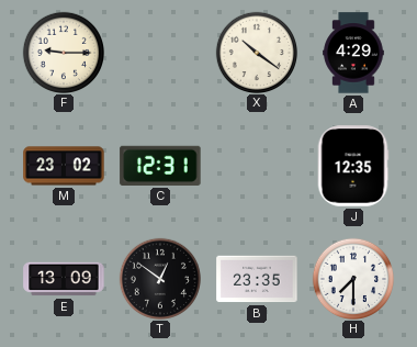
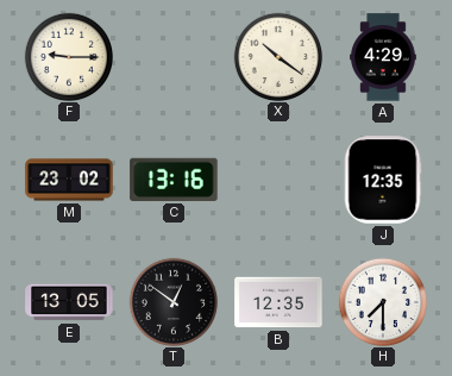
C: 12:31 -> 13:16
E: 13:09 -> 13:05
B: 23:35 -> 12:35
